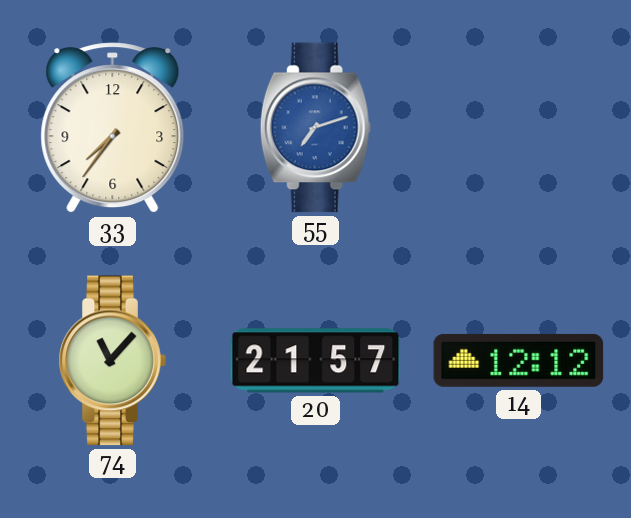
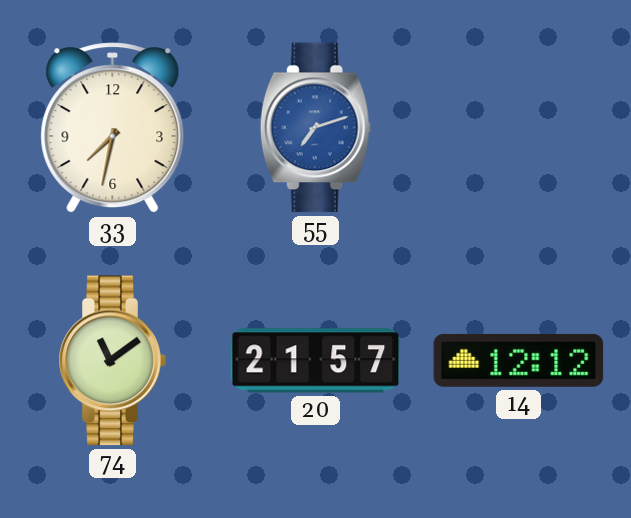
33: 7:36 -> 7:32
74: 11:07 -> 11:09
